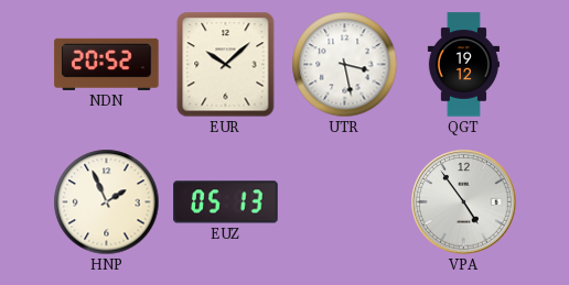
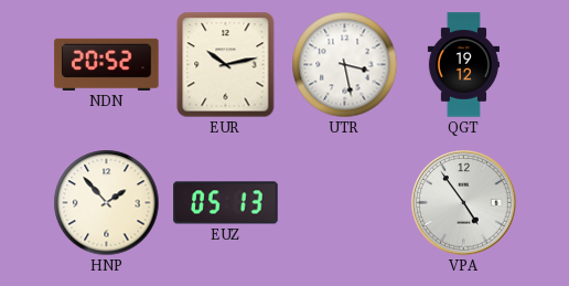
EUR: 10:08 -> 10:13
HNP: 1:56 -> 1:53
